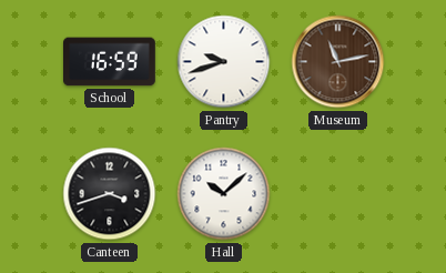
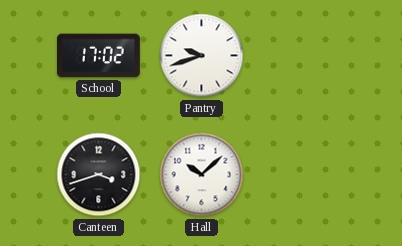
School: 16:59 -> 17:02
Museum: 11:13 -> none
